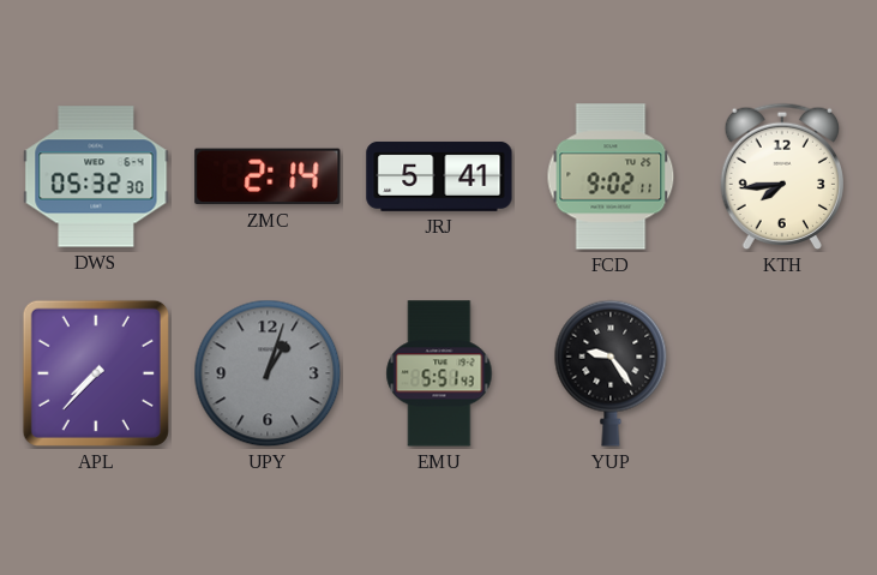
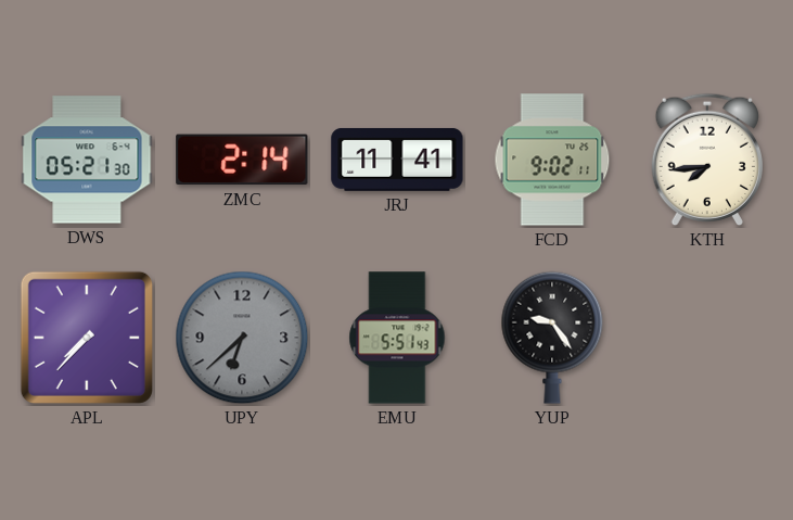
DWS: 05:32 -> 05:21
JRJ: 5:41 -> 11:41
UPY: 1:03 -> 6:38
